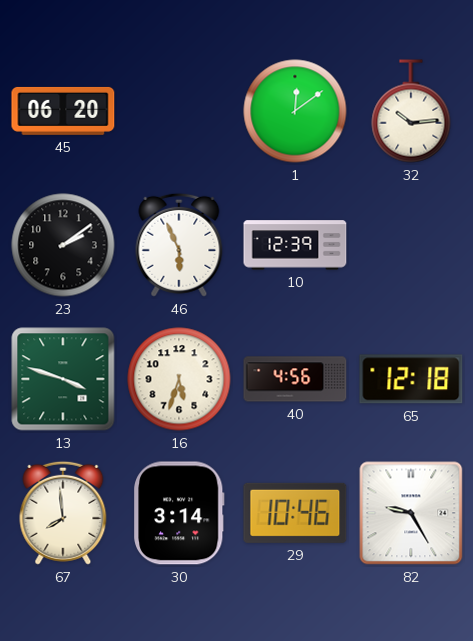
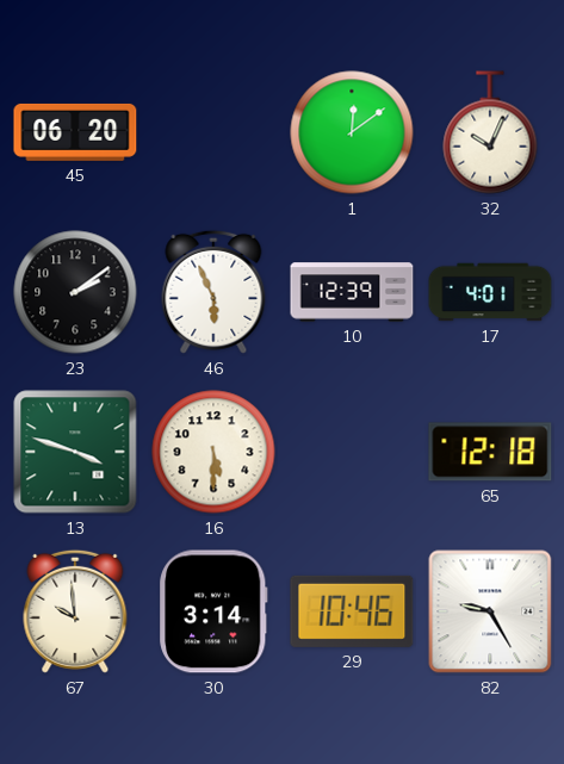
32: 10:14 -> 10:04
17: none -> 4:01
16: 5:33 -> 5:30
40: 4:56 -> none
67: 7:59 -> 9:59
